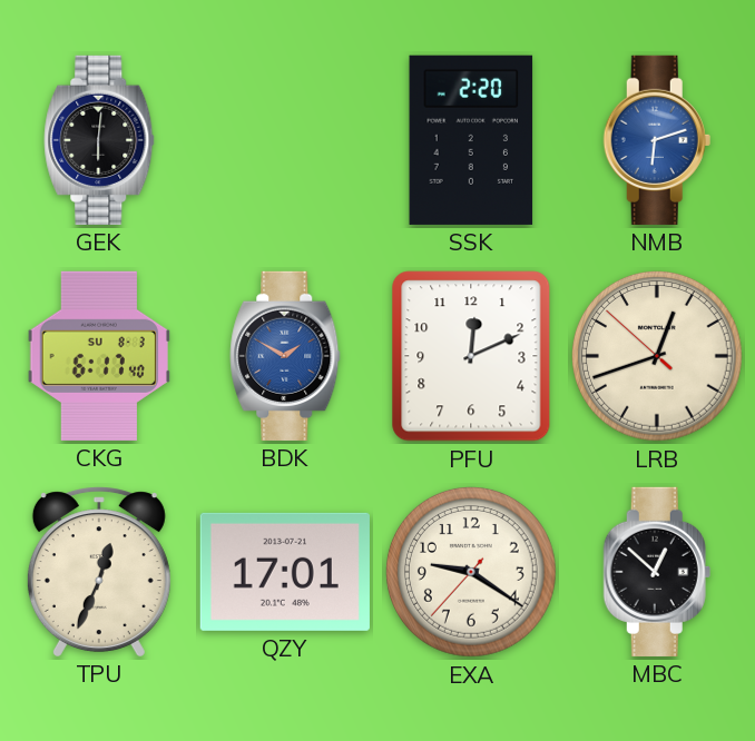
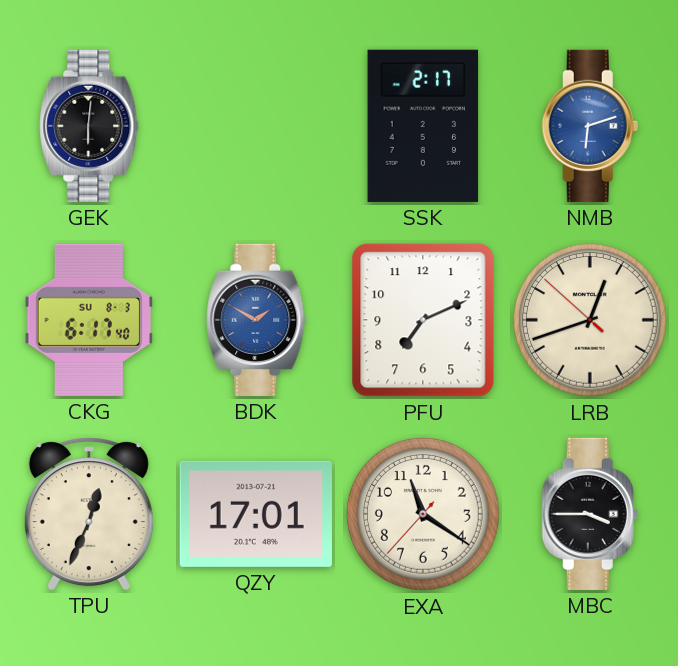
SSK: 2:20 -> 2:17
PFU: 12:11 -> 7:11
EXA: 9:20 -> 11:20
MBC: 12:52 -> 3:45
